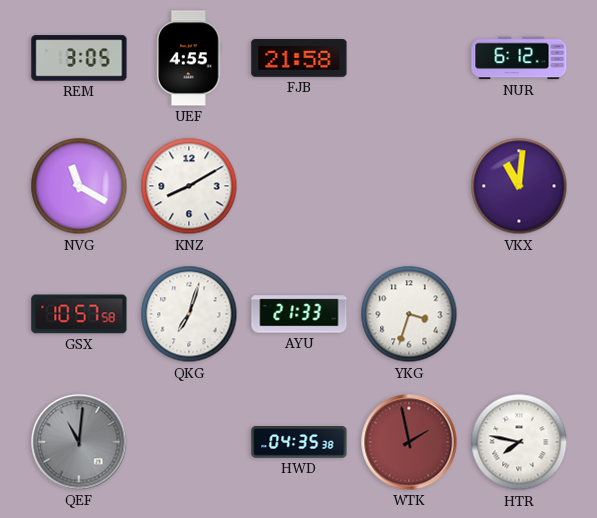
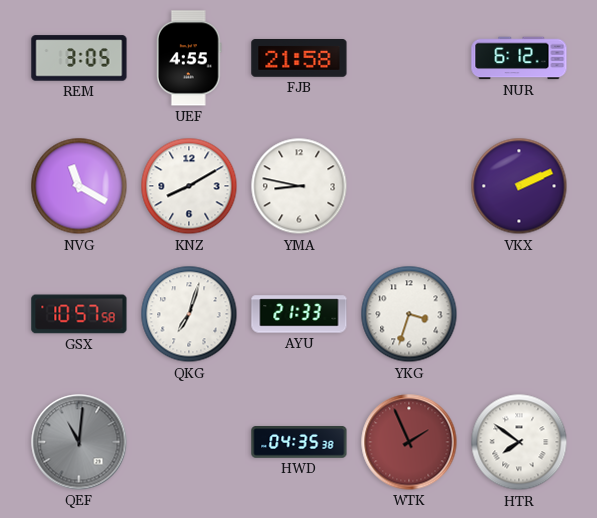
YMA: none -> 8:47
VKX: 11:01 -> 2:11
WTK: 1:58 -> 1:56
HTR: 7:47 -> 7:51
